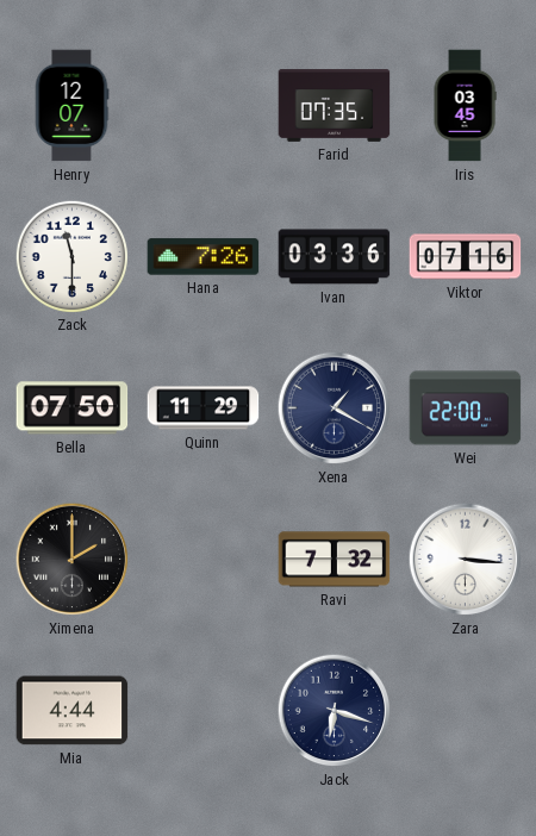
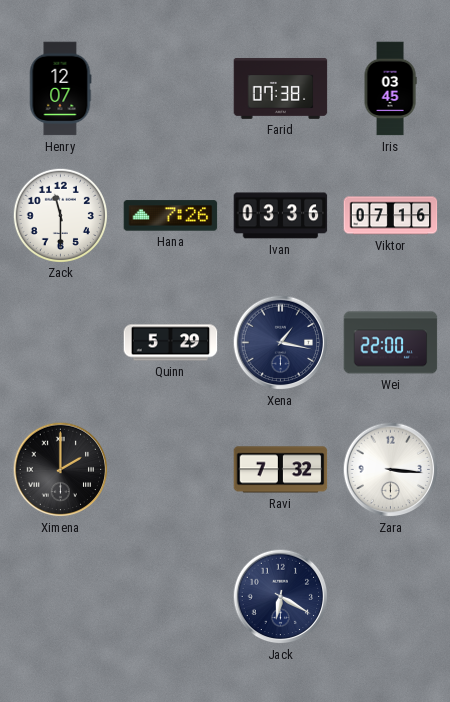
Farid: 07:35 -> 07:38
Bella: 07:50 -> none
Quinn: 11:29 -> 5:29
Xena: 1:20 -> 1:17
Mia: 4:44 -> none
Jack: 6:18 -> 6:20
